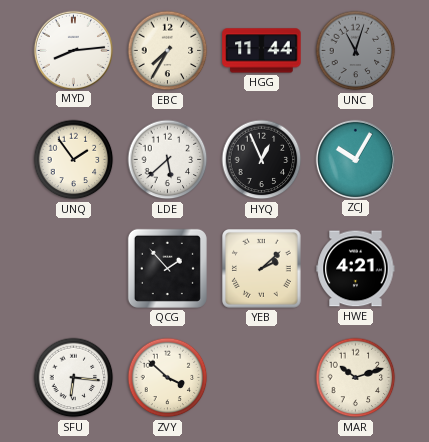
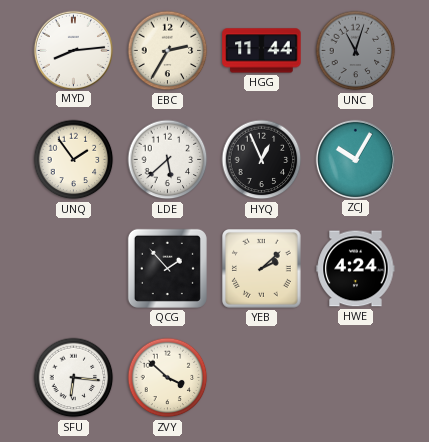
EBC: 7:35 -> 2:35
HWE: 4:21 -> 4:24
MAR: 10:12 -> none
